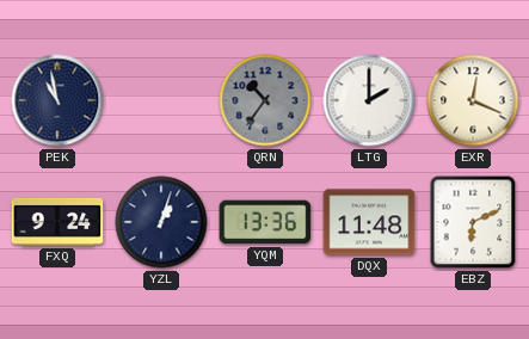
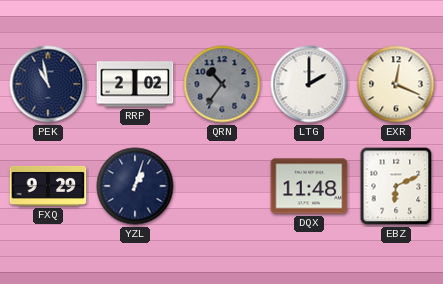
RRP: none -> 2:02
FXQ: 9:24 -> 9:29
YQM: 13:36 -> none
